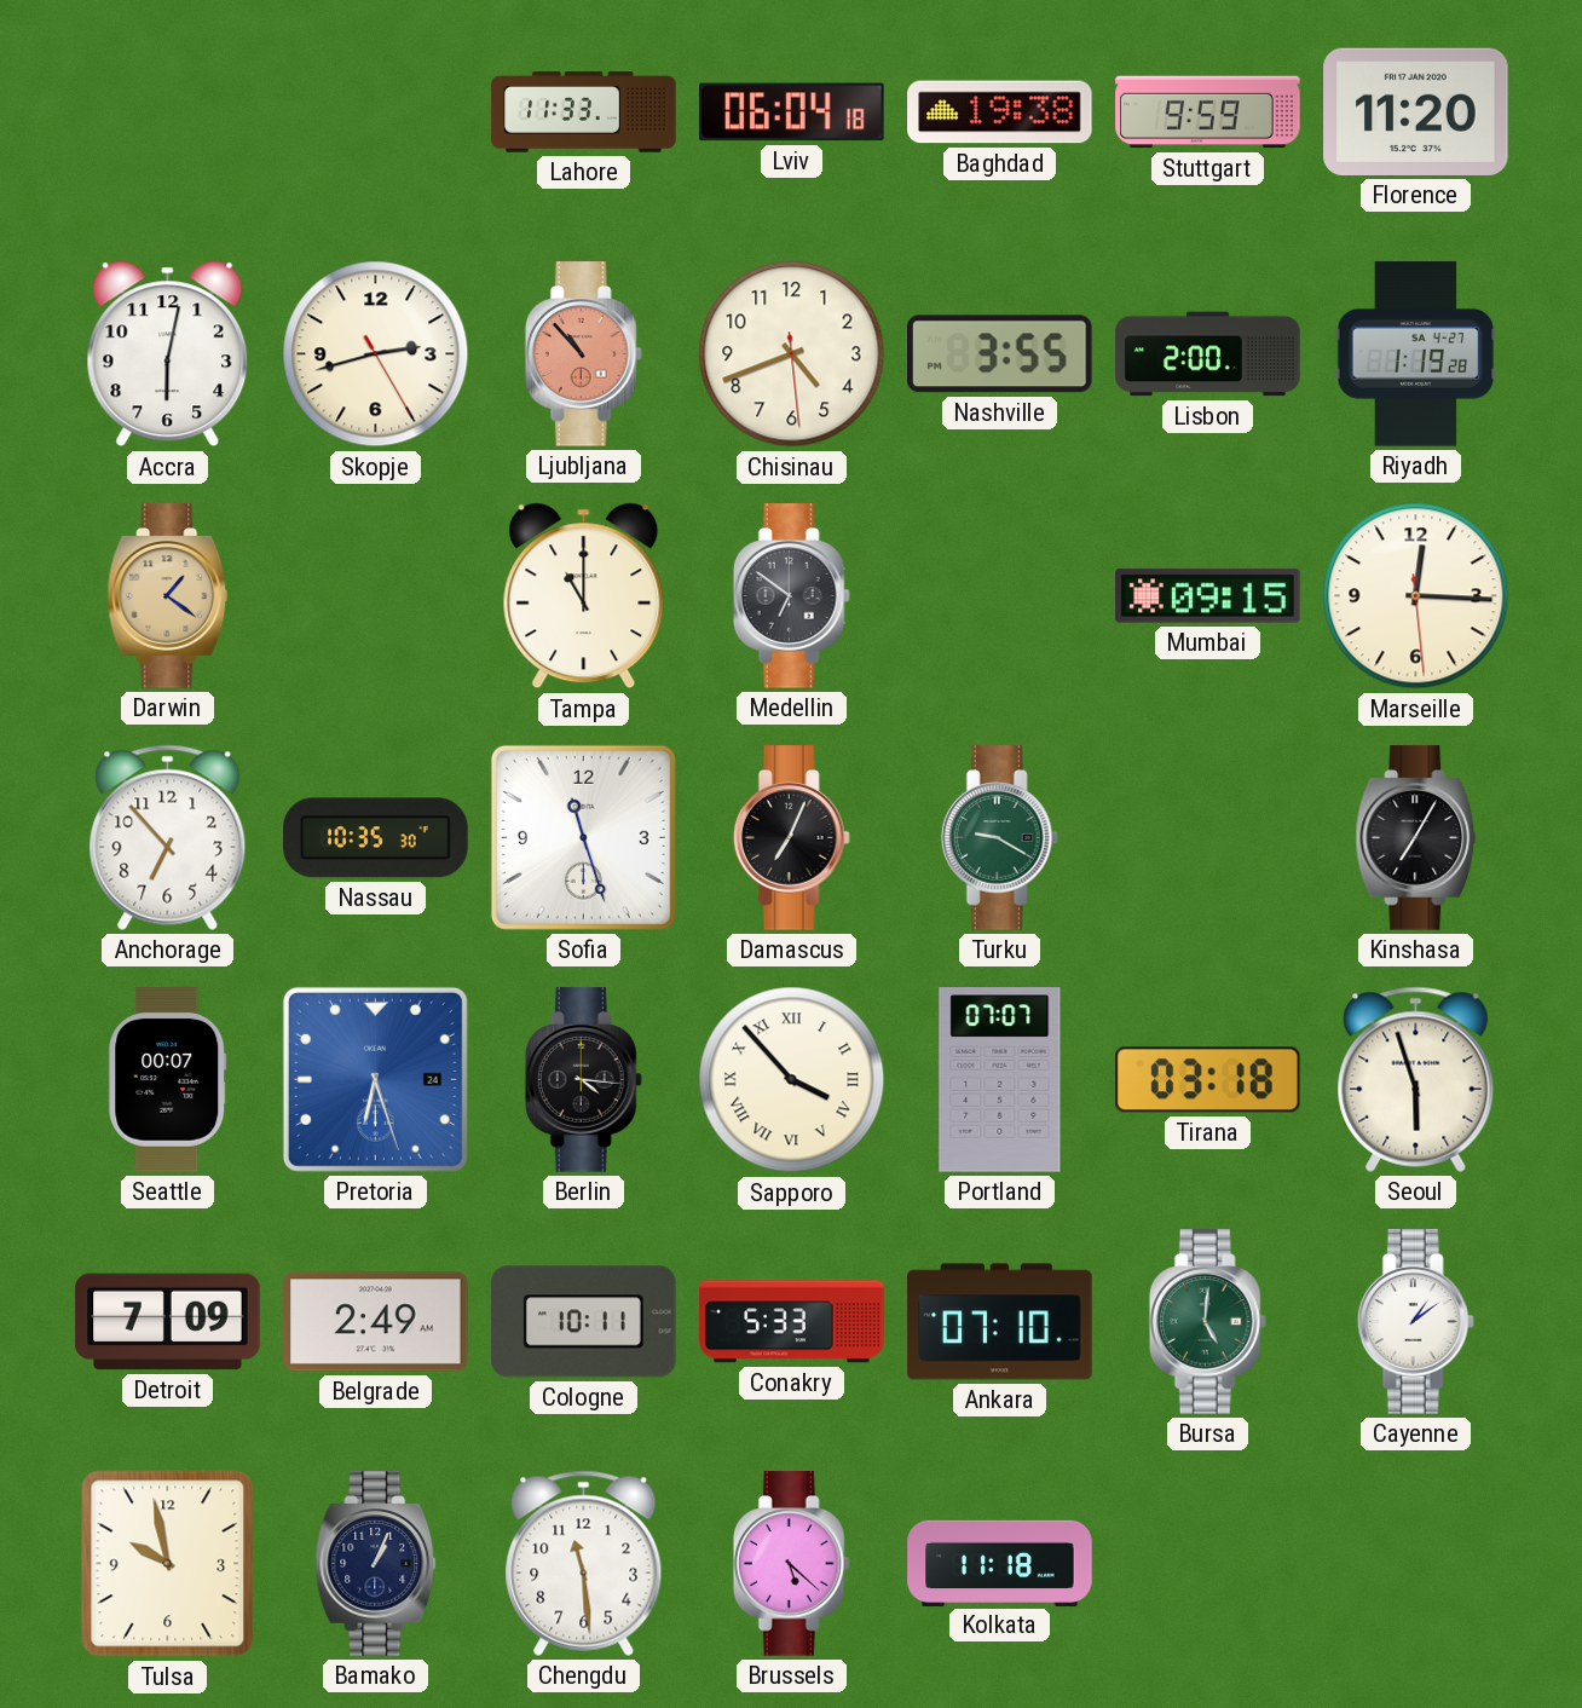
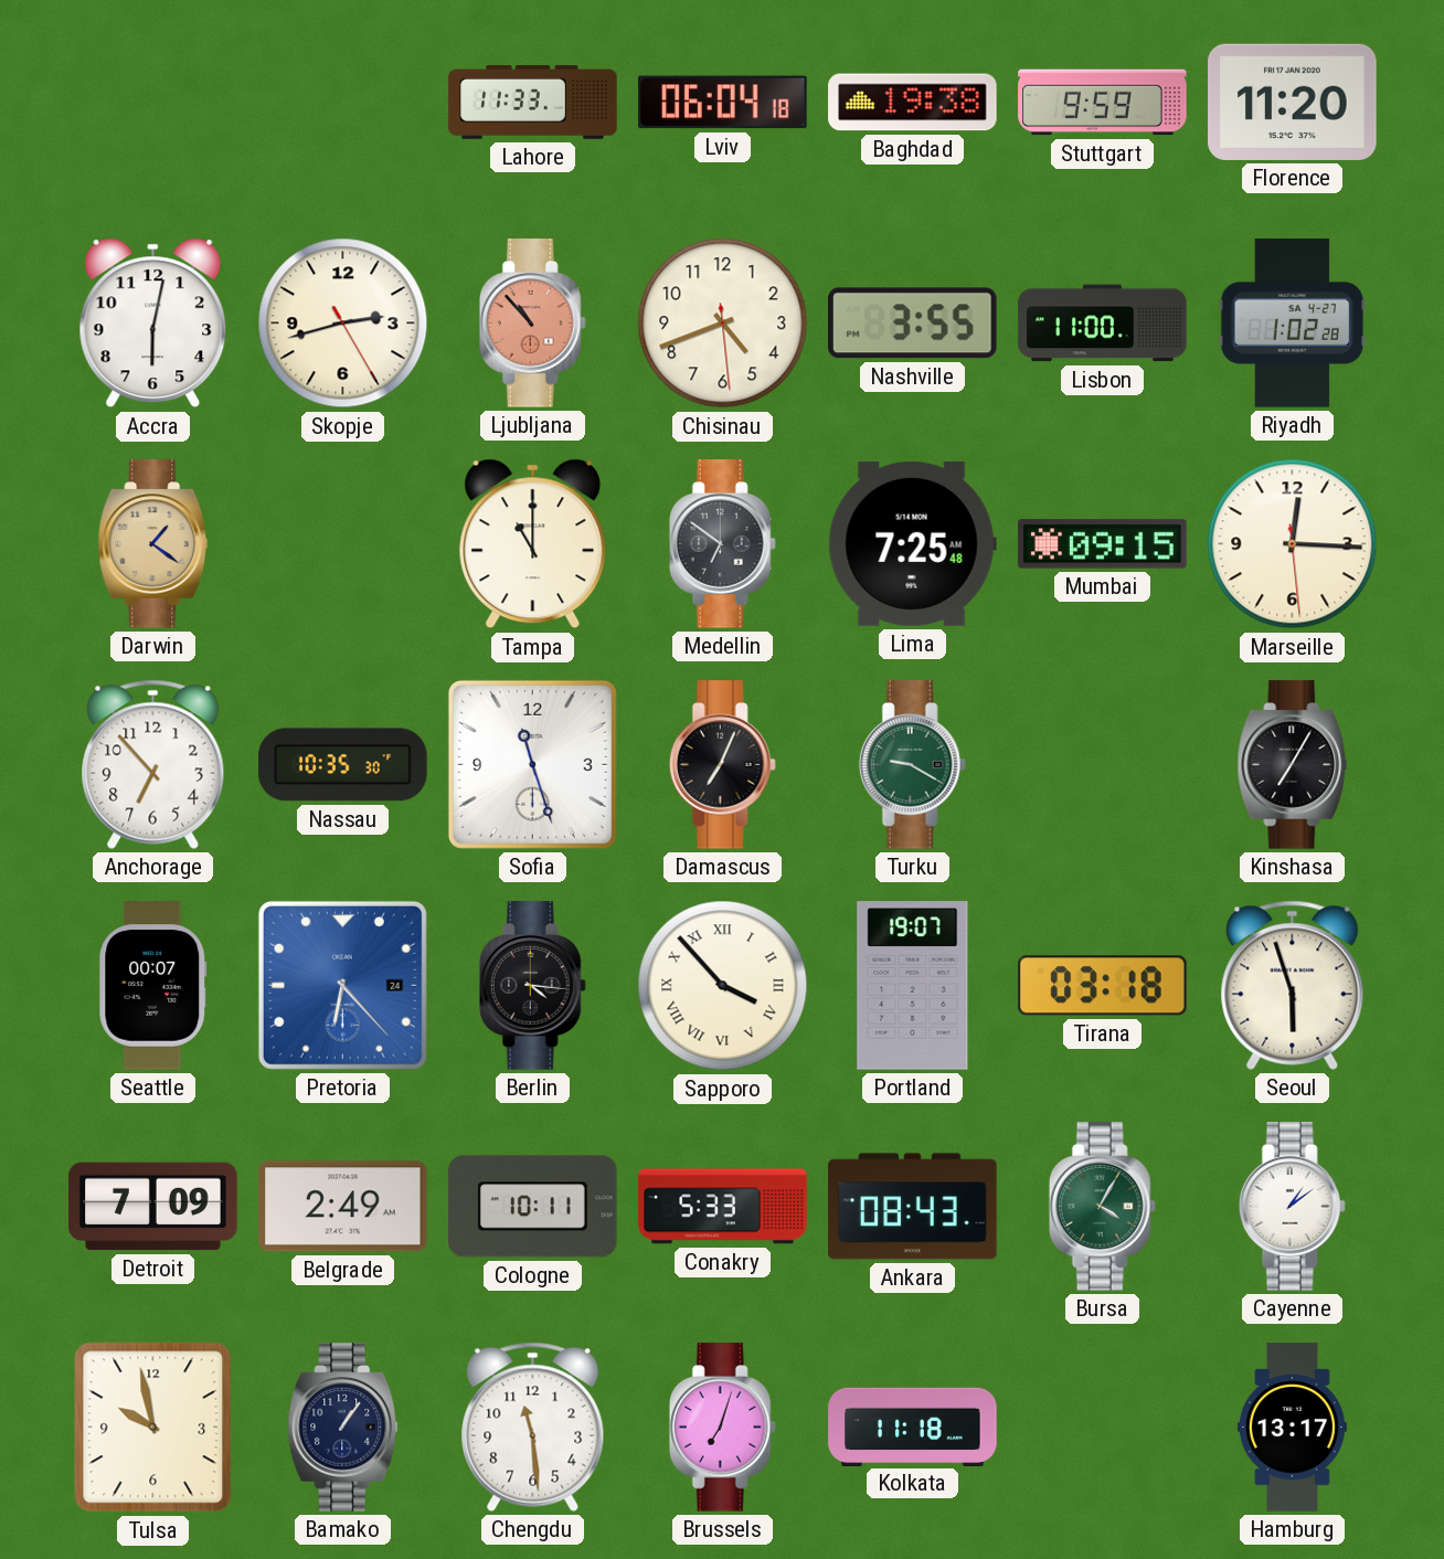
Lisbon: 2:00 -> 11:00
Riyadh: 1:19 -> 1:02
Lima: none -> 7:25
Pretoria: 6:27 -> 6:23
Portland: 07:07 -> 19:07
Ankara: 07:10 -> 08:43
Bursa: 5:01 -> 4:05
Bamako: 1:04 -> 1:06
Brussels: 5:22 -> 7:03
Hamburg: none -> 13:17
